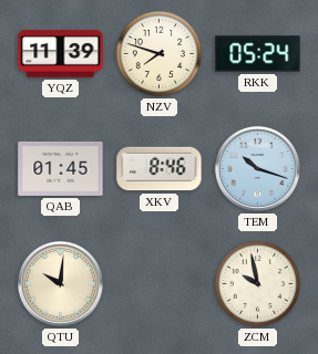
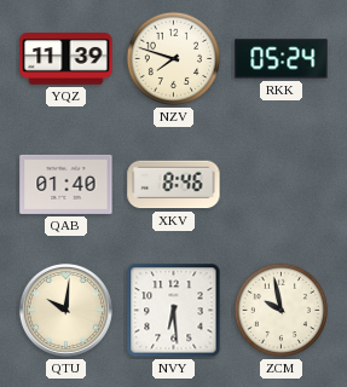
QAB: 01:45 -> 01:40
TEM: 10:18 -> none
NVY: none -> 6:29
